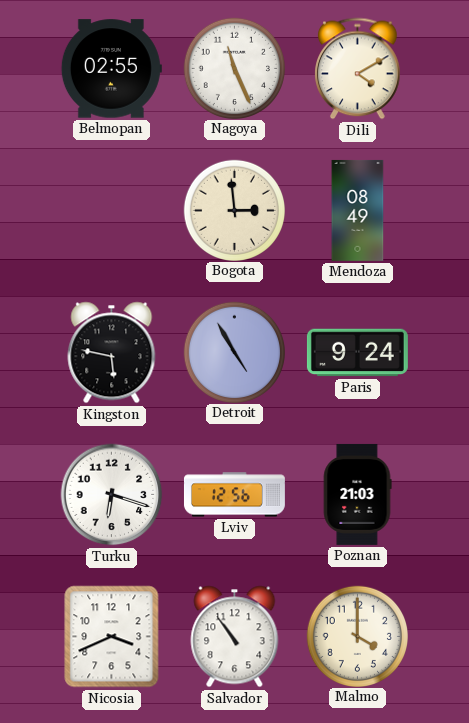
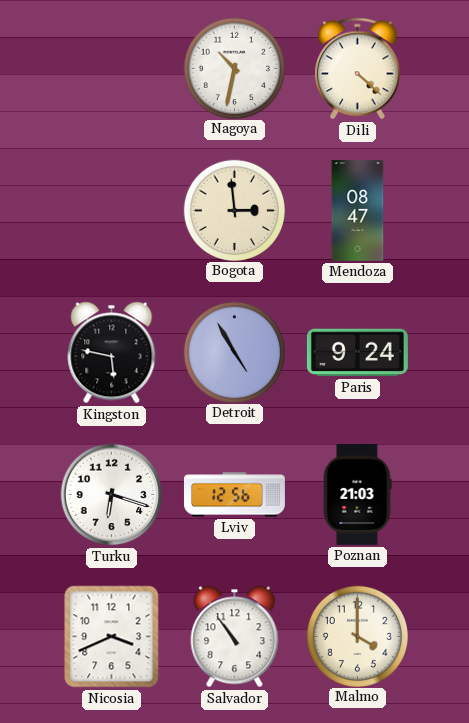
Belmopan: 02:55 -> none
Nagoya: 11:26 -> 10:32
Dili: 4:10 -> 4:22
Mendoza: 08:49 -> 08:47
